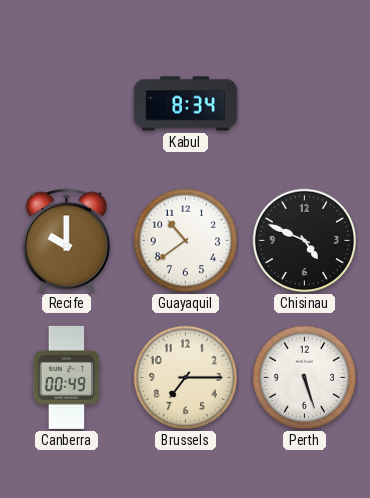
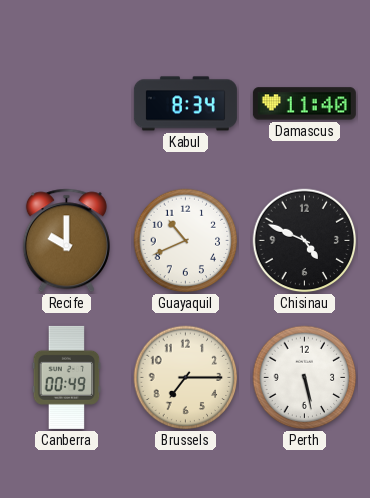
Damascus: none -> 11:40
Guayaquil: 10:39 -> 10:41
Perth: 5:27 -> 5:28
